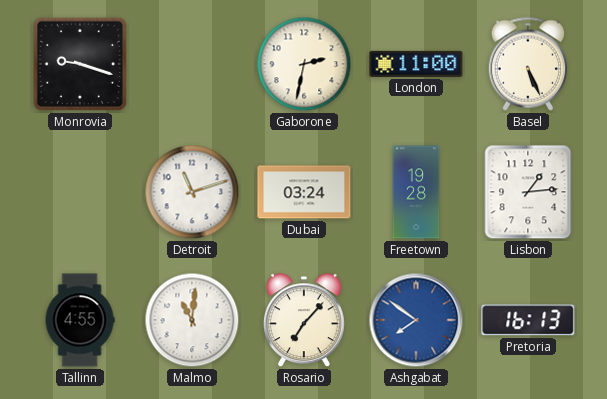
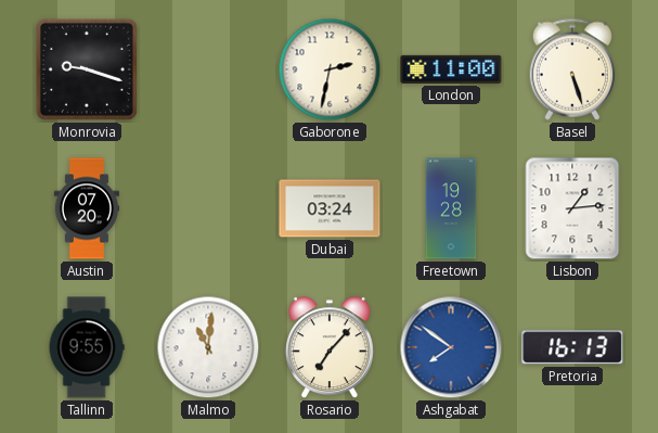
Basel: 5:26 -> 5:27
Austin: none -> 07:20
Detroit: 11:12 -> none
Tallinn: 4:55 -> 9:55
